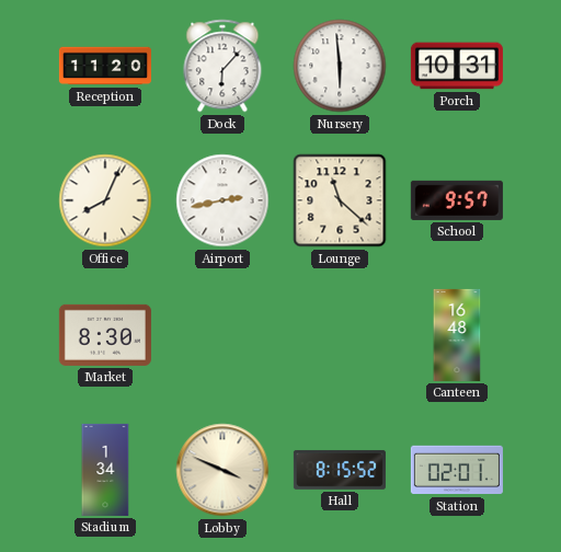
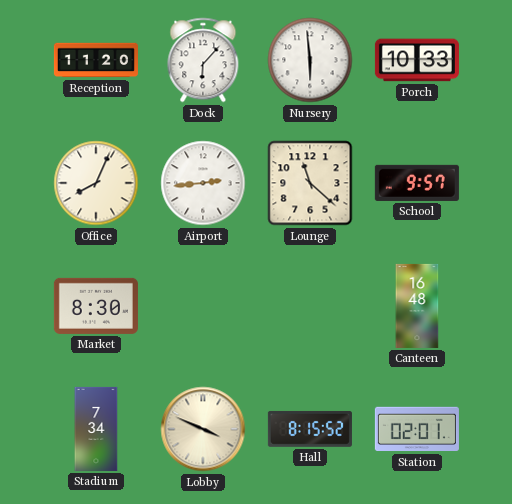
Porch: 10:31 -> 10:33
Airport: 2:43 -> 2:44
Stadium: 1:34 -> 7:34
